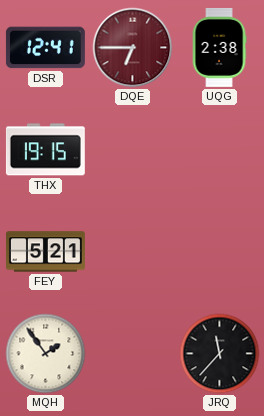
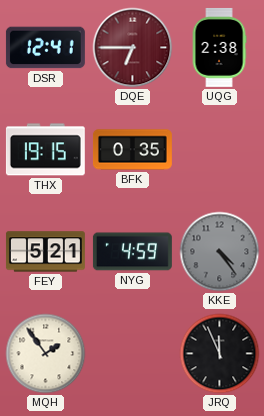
BFK: none -> 0:35
NYG: none -> 4:59
KKE: none -> 4:24
JRQ: 11:37 -> 11:56
